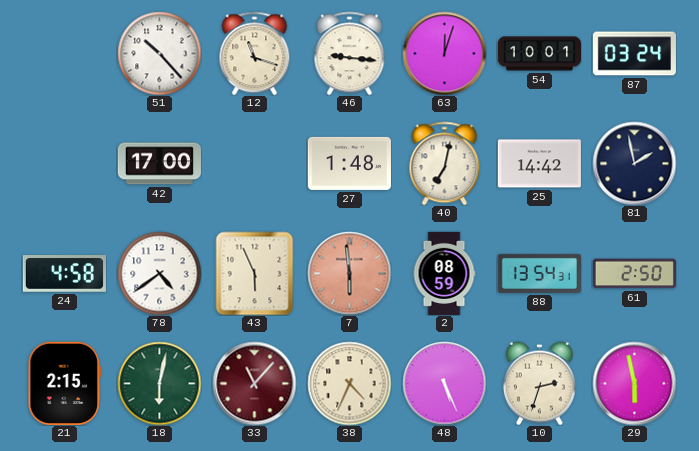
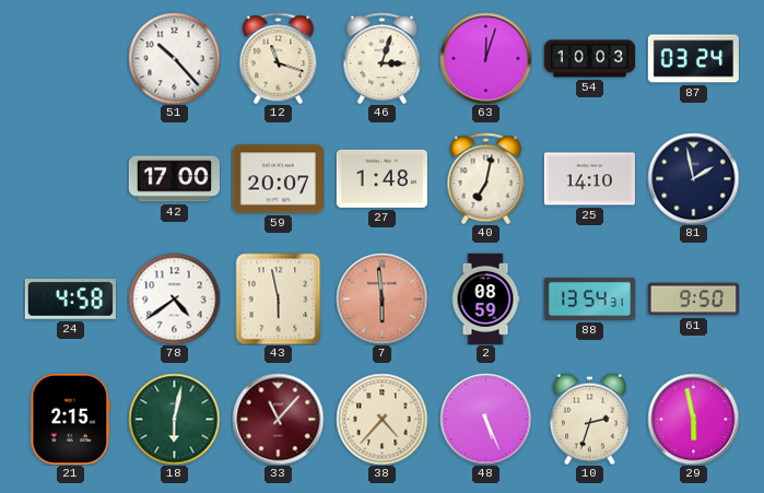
46: 9:16 -> 3:03
54: 10:01 -> 10:03
59: none -> 20:07
25: 14:42 -> 14:10
43: 5:56 -> 5:58
61: 2:50 -> 9:50
38: 4:34 -> 4:37
